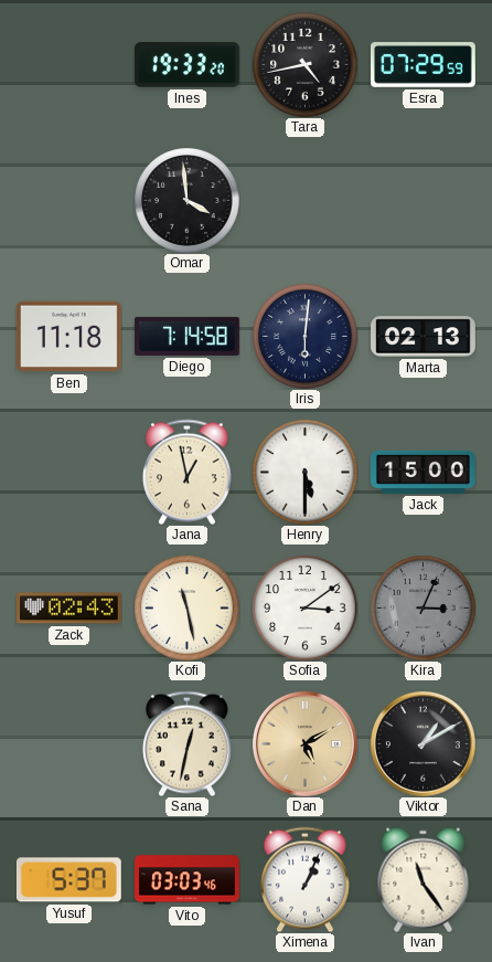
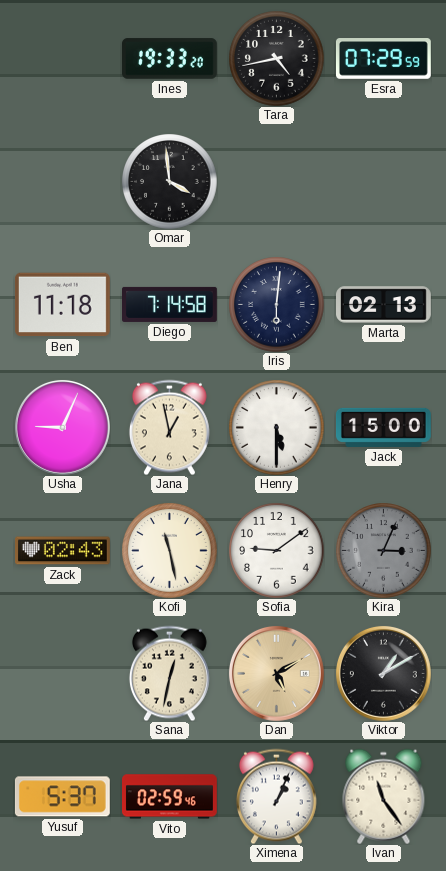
Usha: none -> 9:04
Sofia: 3:09 -> 9:09
Vito: 03:03 -> 02:59
